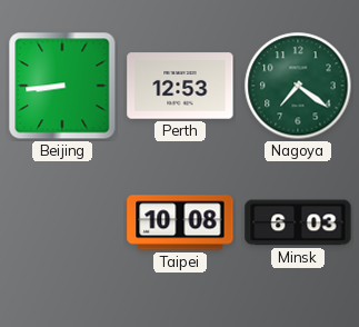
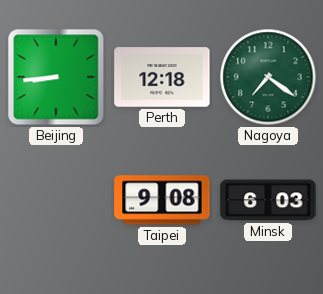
Perth: 12:53 -> 12:18
Taipei: 10:08 -> 9:08
